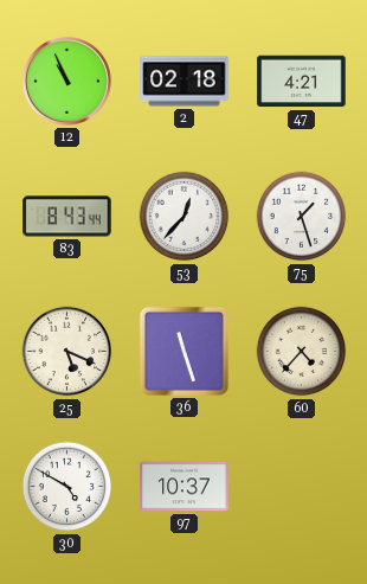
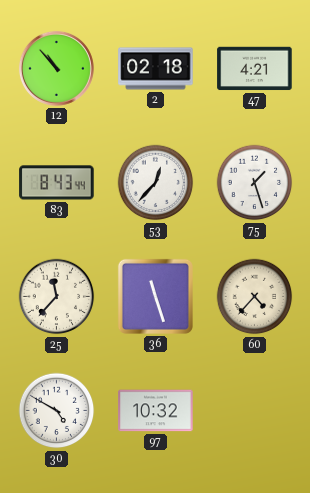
12: 10:56 -> 10:53
25: 5:19 -> 11:37
97: 10:37 -> 10:32
